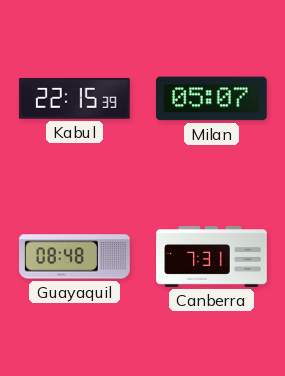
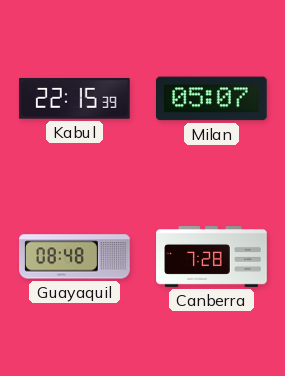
Canberra: 7:31 -> 7:28
